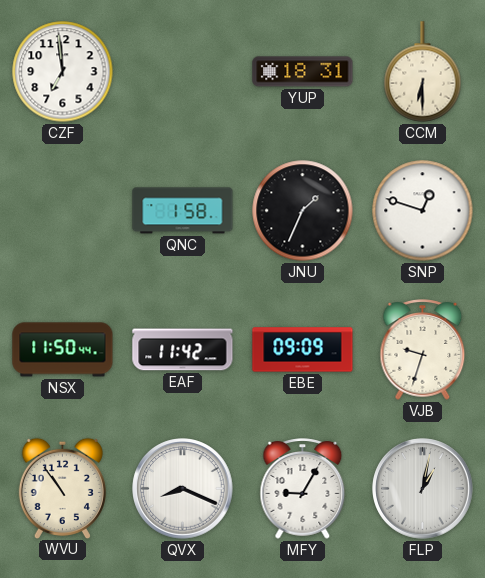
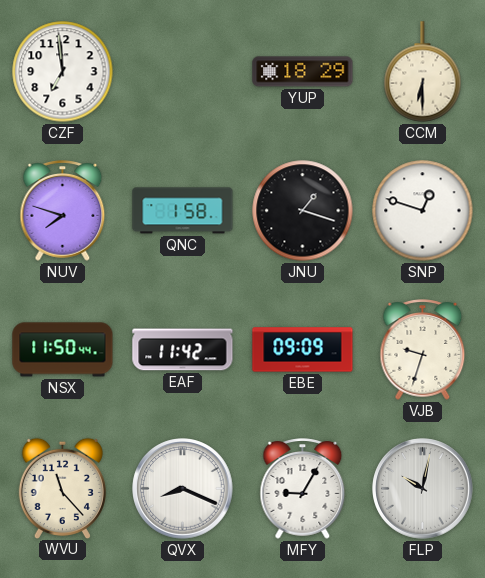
YUP: 18:31 -> 18:29
NUV: none -> 7:48
JNU: 1:34 -> 1:18
WVU: 10:54 -> 11:23
FLP: 1:02 -> 10:02
